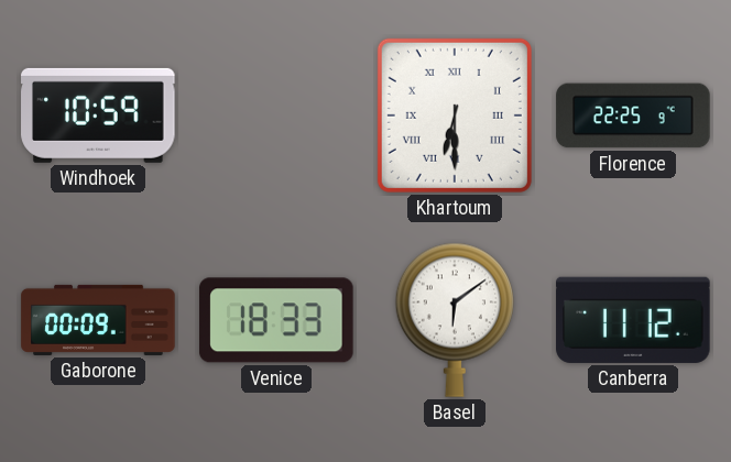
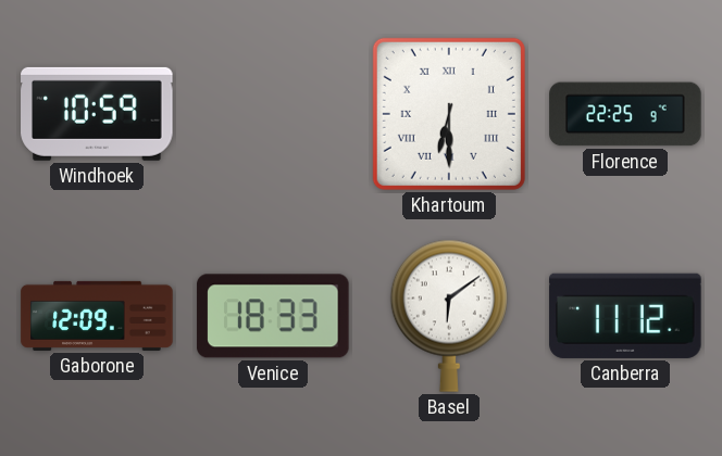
Gaborone: 00:09 -> 12:09
